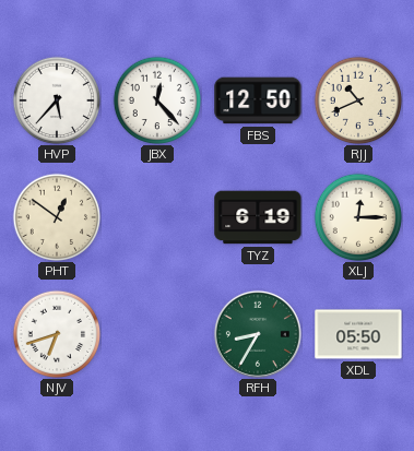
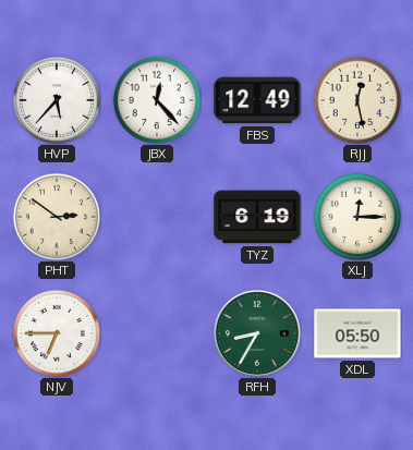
FBS: 12:50 -> 12:49
RJJ: 10:41 -> 12:28
PHT: 12:51 -> 2:51
NJV: 6:42 -> 6:45
